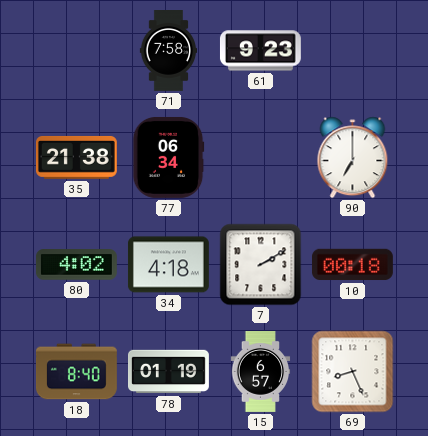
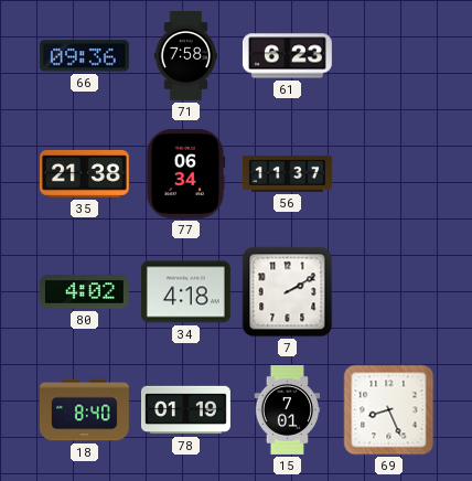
66: none -> 09:36
61: 9:23 -> 6:23
56: none -> 11:37
90: 7:00 -> none
10: 00:18 -> none
15: 6:57 -> 7:01
